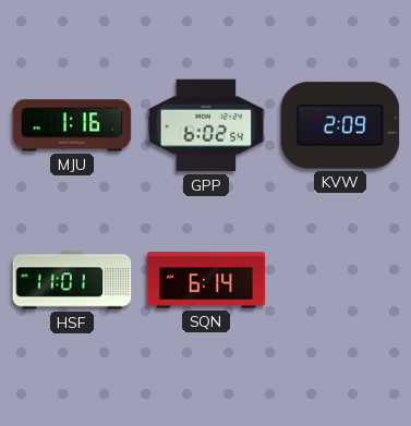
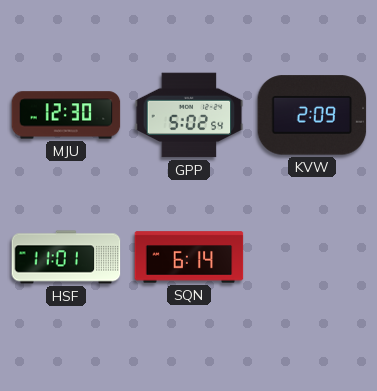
MJU: 1:16 -> 12:30
GPP: 6:02 -> 5:02
